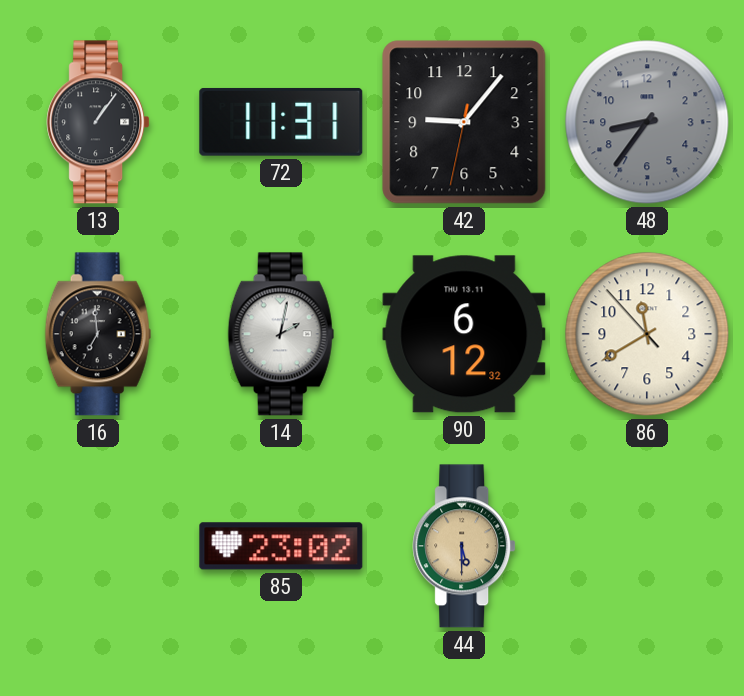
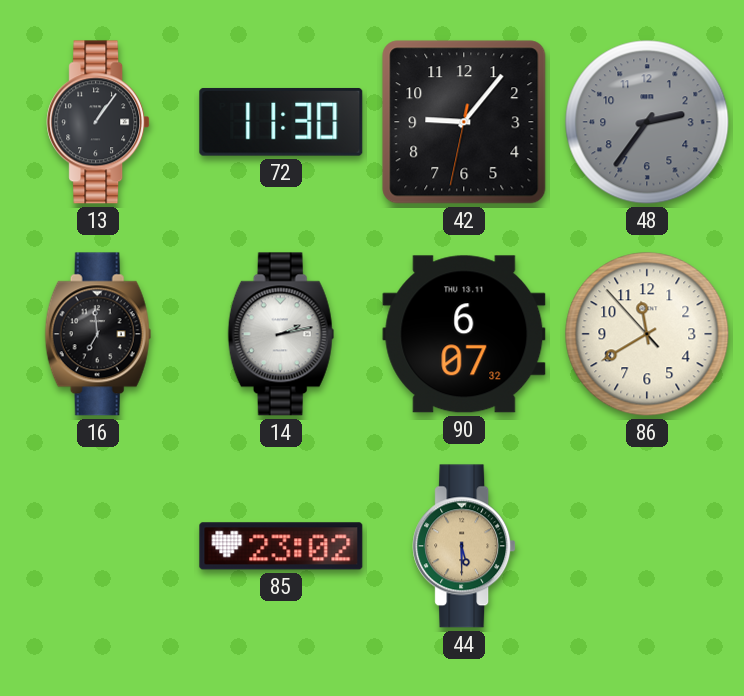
72: 11:31 -> 11:30
48: 8:36 -> 2:36
14: 2:02 -> 2:13
90: 6:12 -> 6:07
